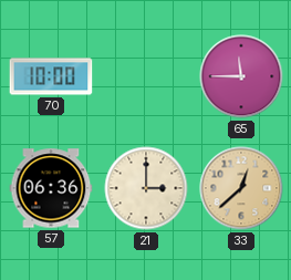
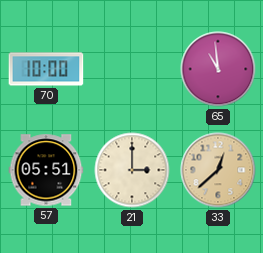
65: 11:45 -> 10:59
57: 06:36 -> 05:51
